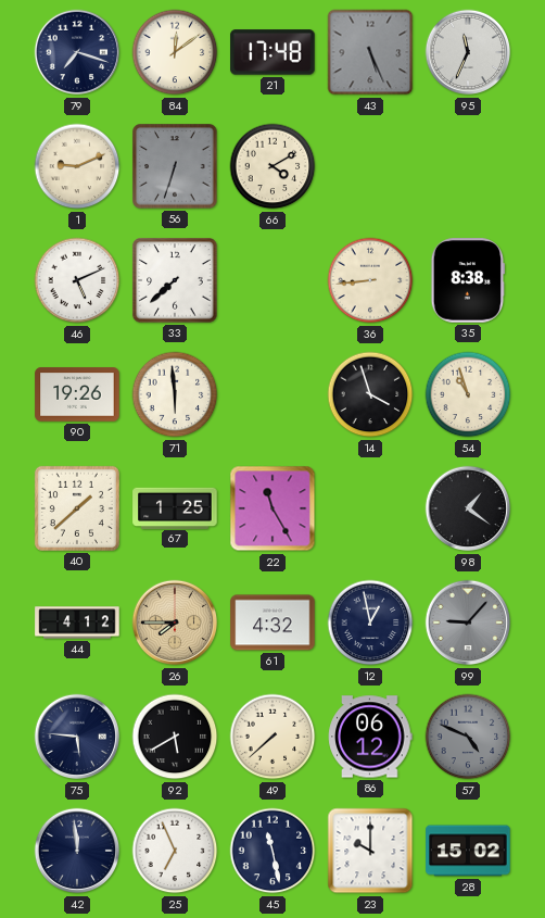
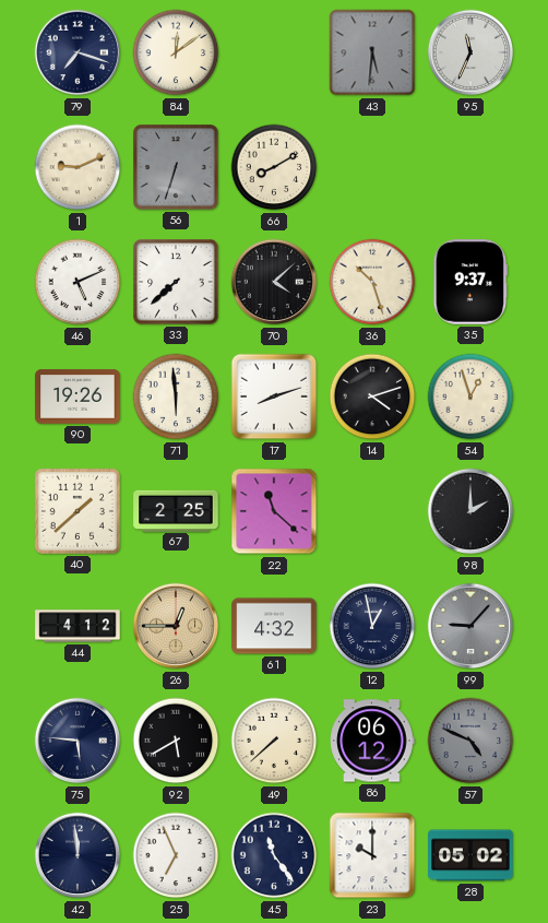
21: 17:48 -> none
43: 5:26 -> 5:31
66: 4:10 -> 8:10
70: none -> 4:08
36: 8:44 -> 10:27
35: 8:38 -> 9:37
17: none -> 8:12
14: 3:57 -> 4:12
54: 10:57 -> 12:57
67: 1:25 -> 2:25
22: 11:25 -> 11:22
98: 1:21 -> 2:00
26: 7:45 -> 12:45
45: 11:28 -> 11:24
28: 15:02 -> 05:02
